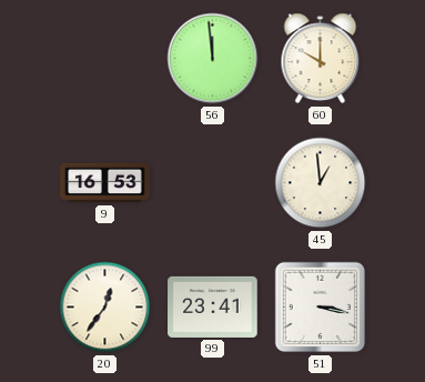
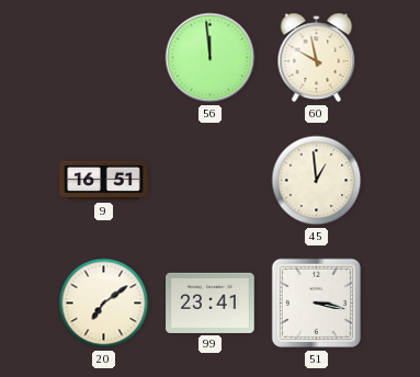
60: 10:00 -> 9:58
9: 16:53 -> 16:51
20: 12:36 -> 7:09
